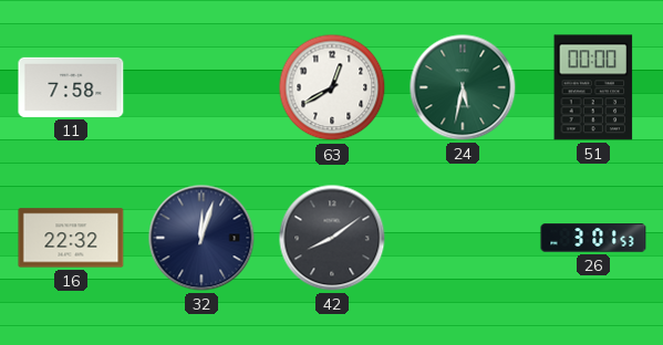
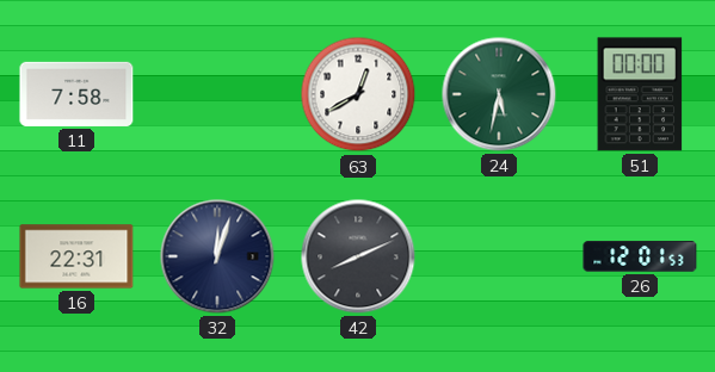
16: 22:32 -> 22:31
42: 8:09 -> 8:11
26: 3:01 -> 12:01
